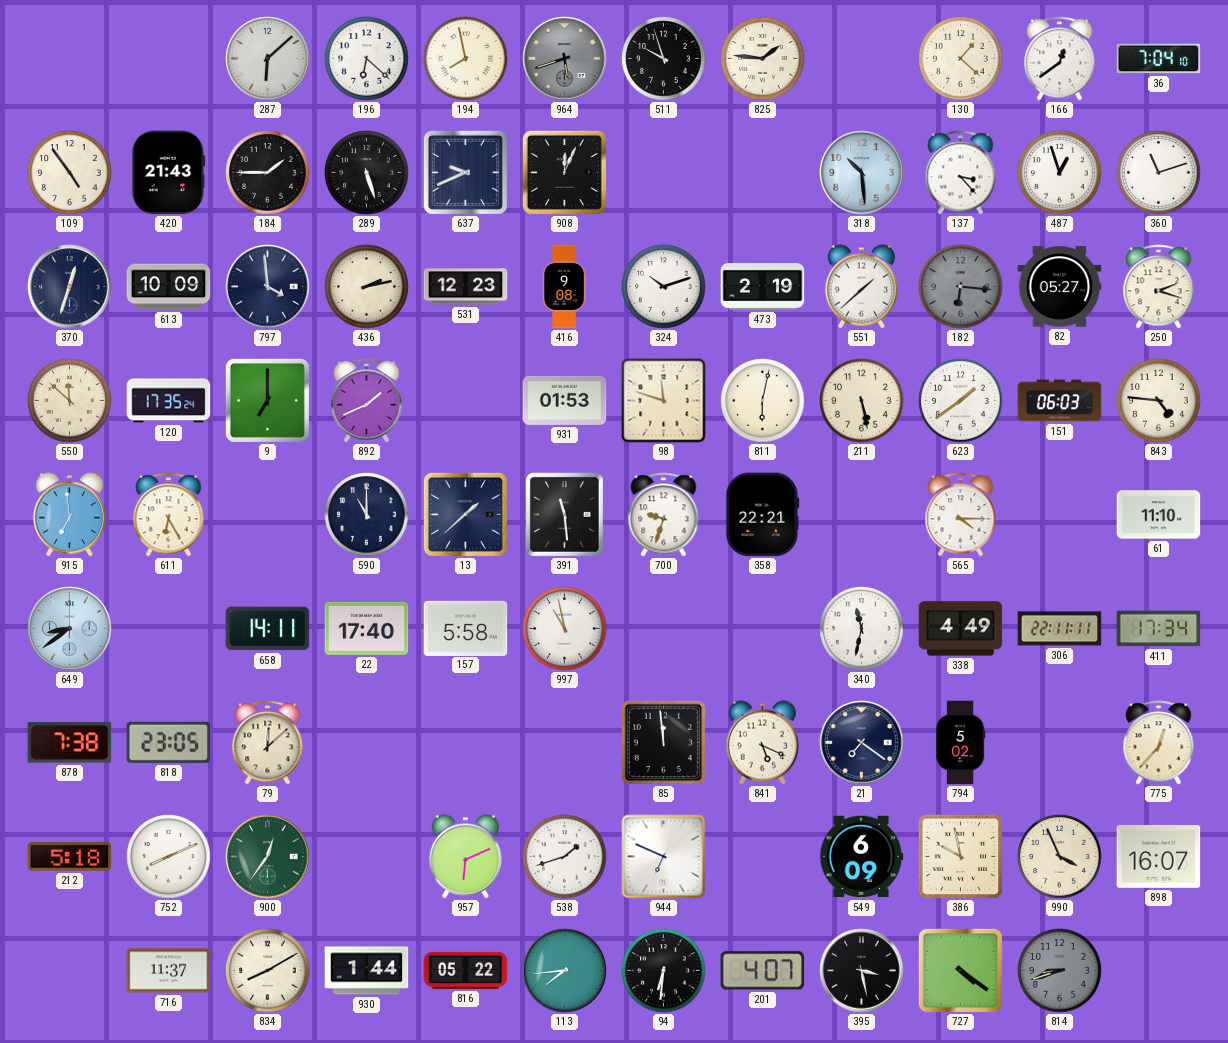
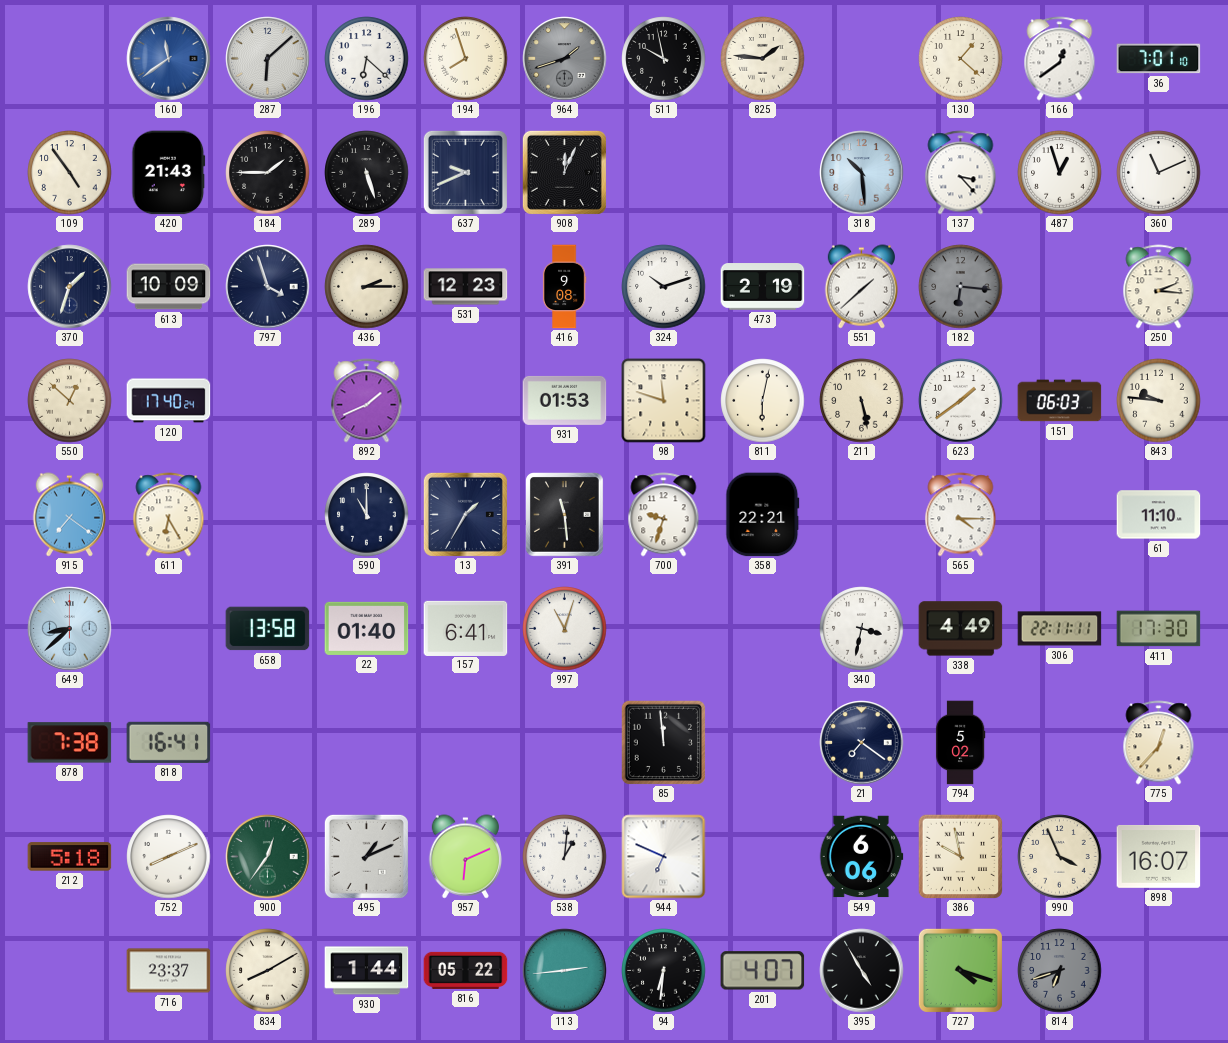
160: none -> 11:39
194: 7:58 -> 7:57
964: 5:42 -> 1:42
511: 9:57 -> 9:58
36: 7:04 -> 7:01
360: 11:12 -> 11:11
370: 12:33 -> 1:33
797: 3:59 -> 3:57
436: 2:13 -> 2:15
82: 05:27 -> none
250: 2:18 -> 2:16
550: 11:52 -> 12:52
120: 17:35 -> 17:40
9: 7:00 -> none
843: 4:46 -> 9:46
915: 6:59 -> 7:21
13: 1:38 -> 1:35
649: 8:39 -> 8:38
658: 14:11 -> 13:58
22: 17:40 -> 01:40
157: 5:58 -> 6:41
997: 10:58 -> 11:03
340: 11:32 -> 3:32
411: 17:34 -> 17:30
818: 23:05 -> 16:41
79: 12:08 -> none
841: 5:19 -> none
495: none -> 1:11
538: 1:42 -> 1:01
549: 6:09 -> 6:06
716: 11:37 -> 23:37
113: 7:44 -> 2:44
395: 3:28 -> 4:55
727: 4:21 -> 4:18
814: 8:42 -> 6:42
